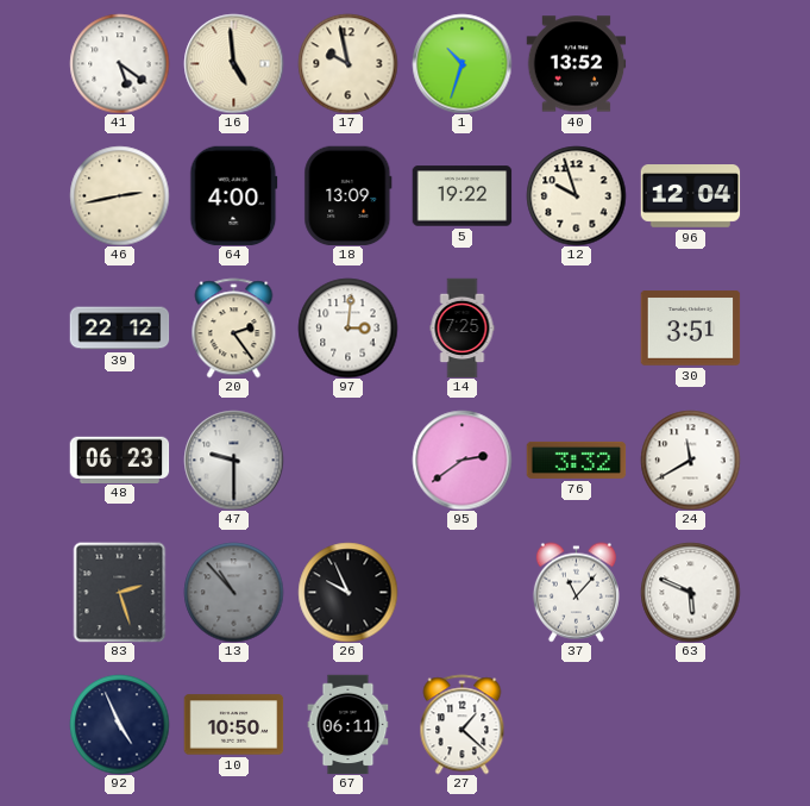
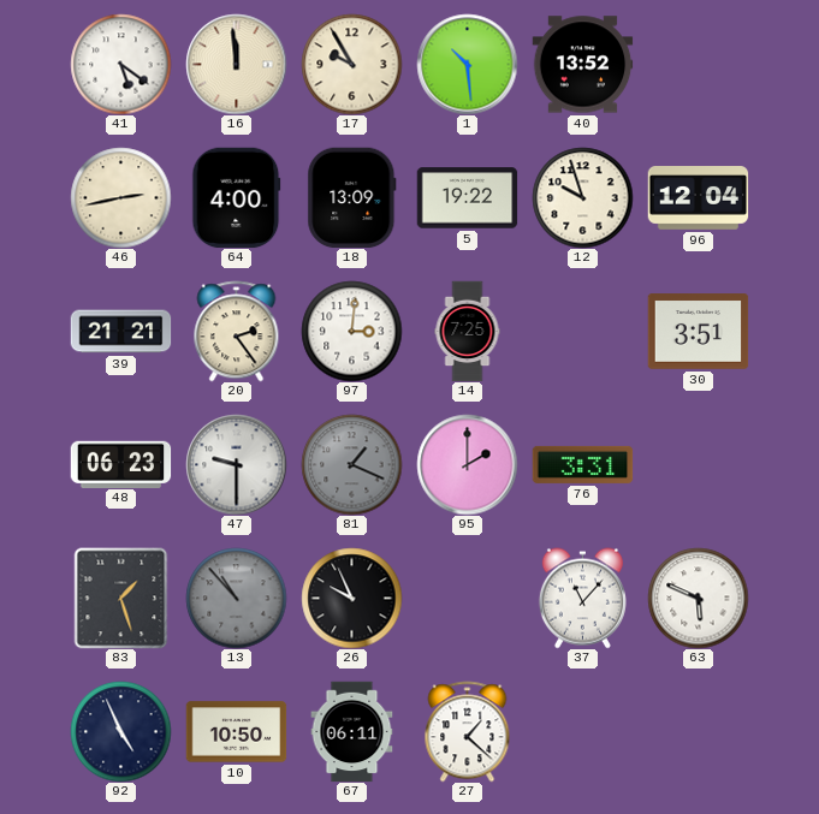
16: 4:59 -> 11:59
17: 9:58 -> 9:55
1: 10:33 -> 10:29
39: 22:12 -> 21:21
81: none -> 1:19
95: 2:39 -> 2:00
76: 3:32 -> 3:31
24: 11:40 -> none
83: 2:27 -> 1:27
